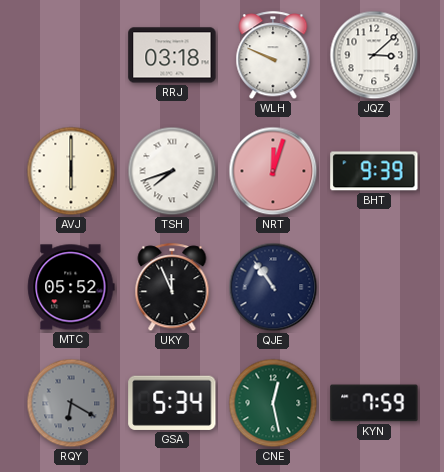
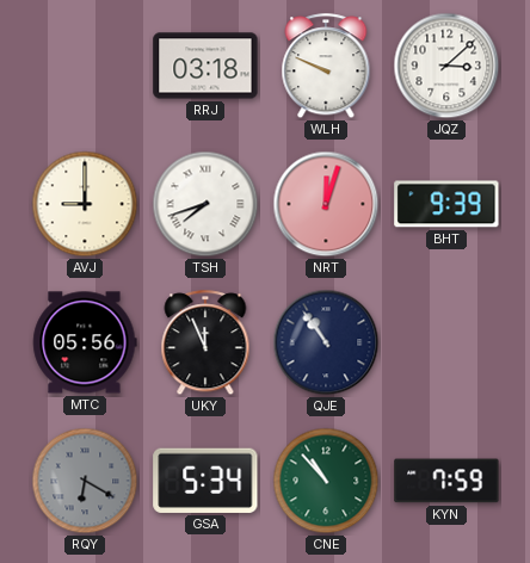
AVJ: 6:00 -> 9:00
MTC: 05:52 -> 05:56
CNE: 12:28 -> 10:53
